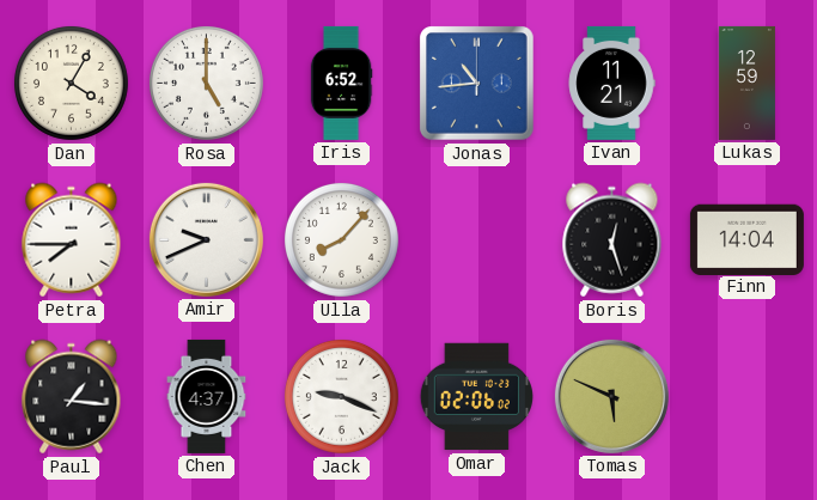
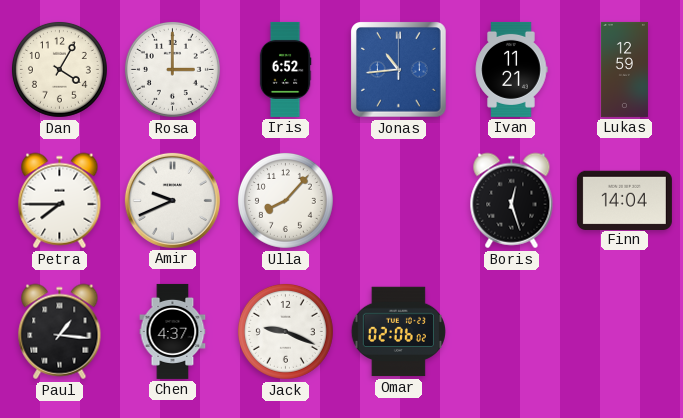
Rosa: 5:00 -> 3:00
Tomas: 5:49 -> none
